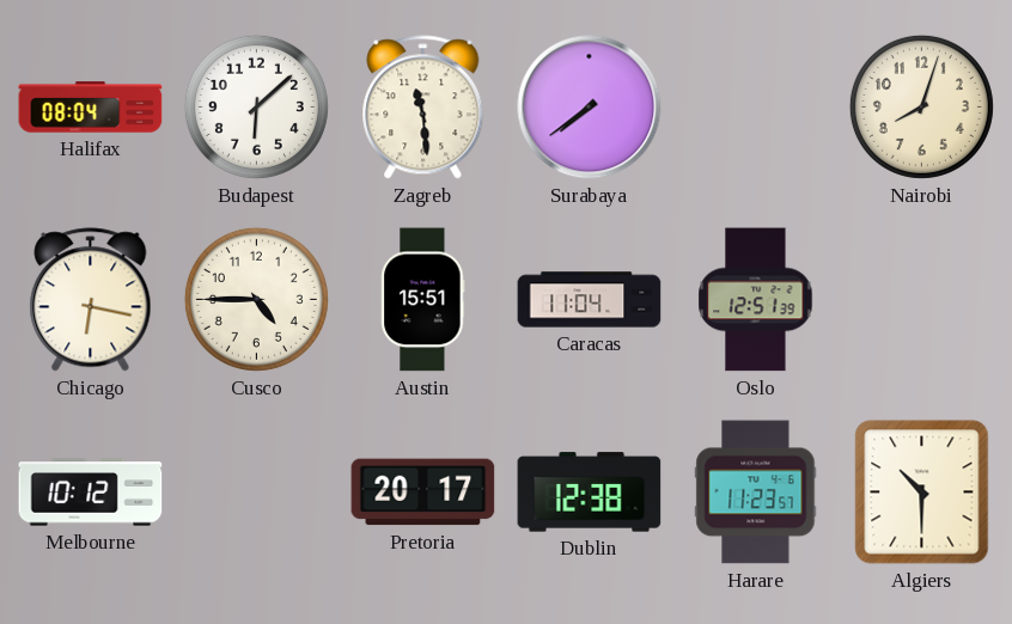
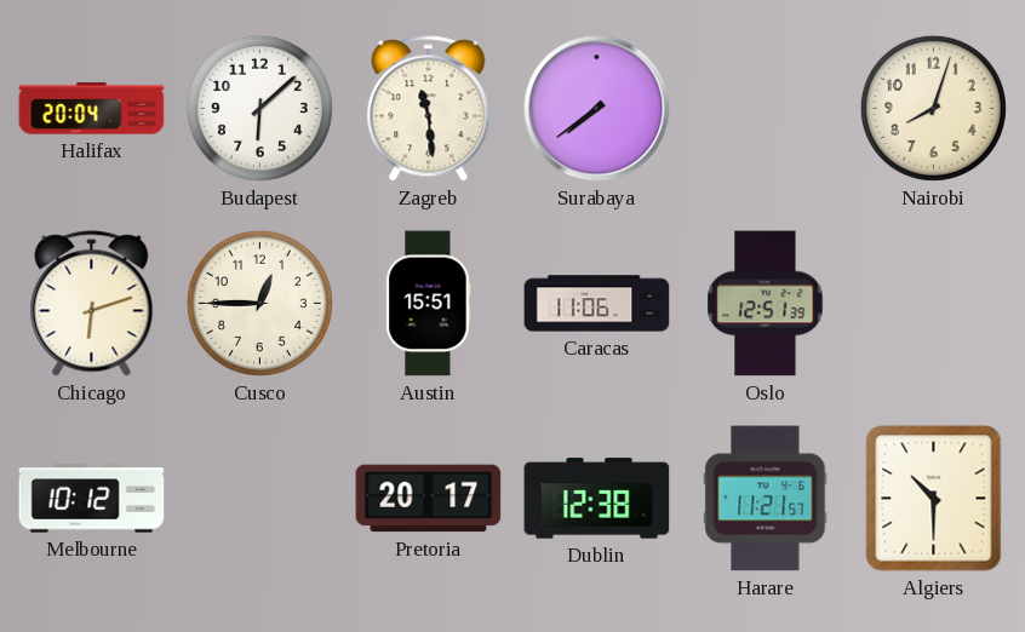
Halifax: 08:04 -> 20:04
Chicago: 6:17 -> 6:12
Cusco: 4:45 -> 12:45
Caracas: 11:04 -> 11:06
Harare: 11:23 -> 11:21
